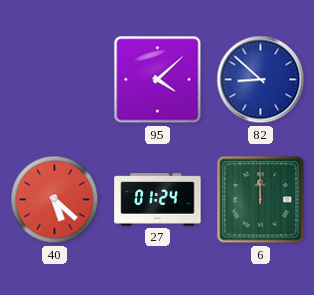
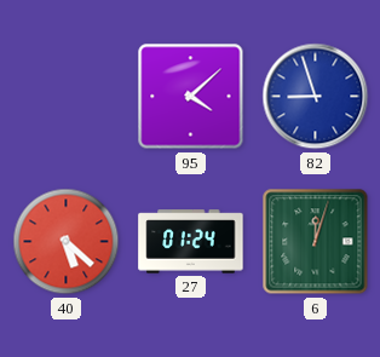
82: 8:52 -> 8:57
6: 12:00 -> 12:03
